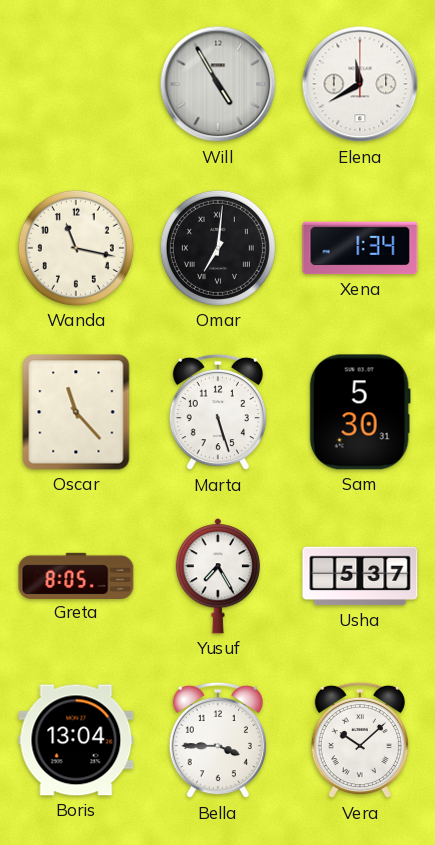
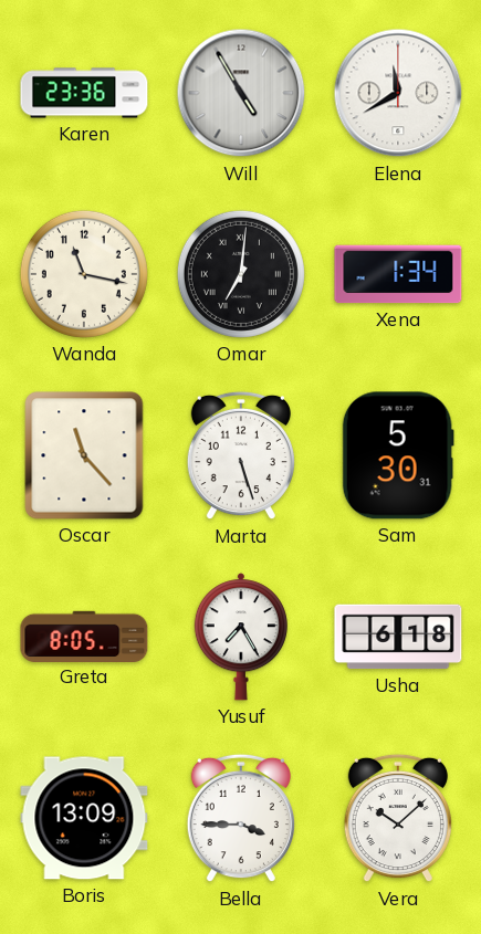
Karen: none -> 23:36
Usha: 5:37 -> 6:18
Boris: 13:04 -> 13:09
